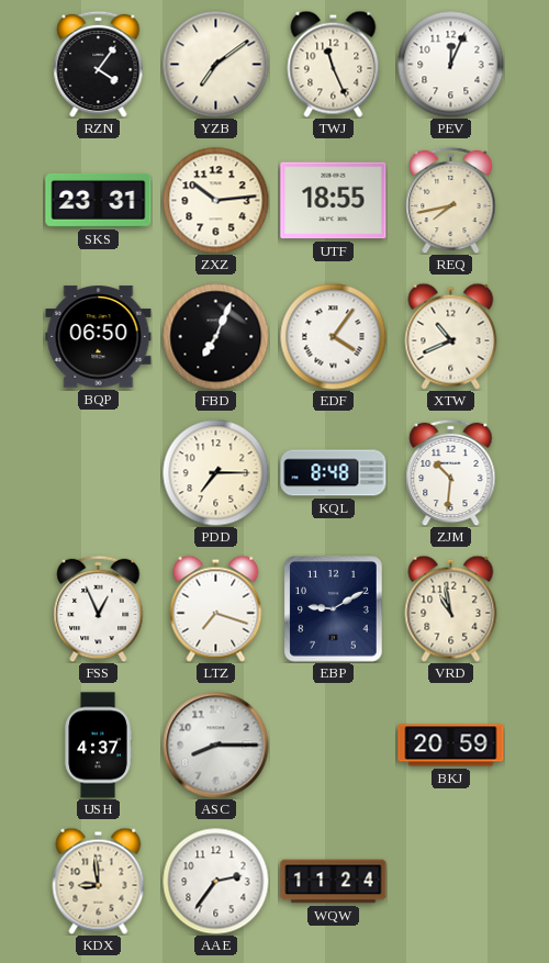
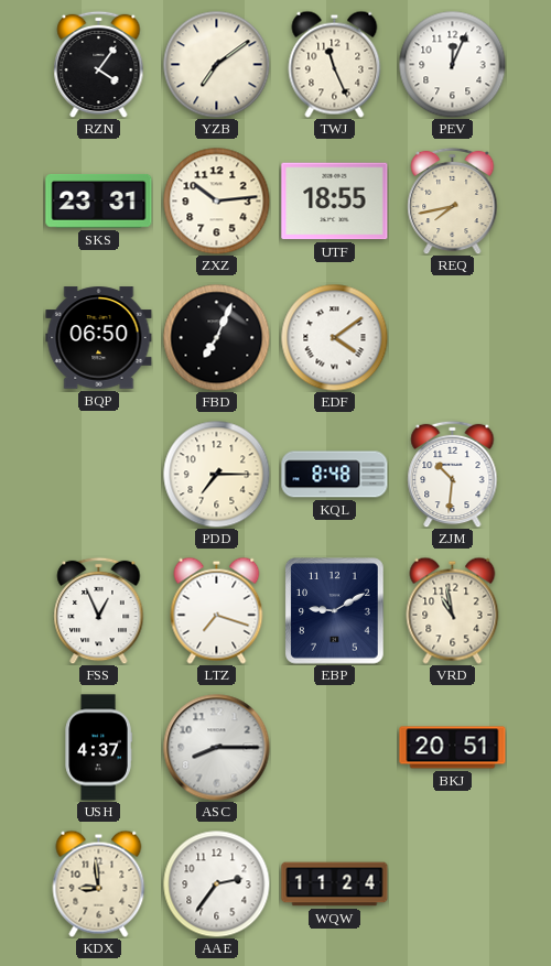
EDF: 4:06 -> 4:09
XTW: 10:41 -> none
BKJ: 20:59 -> 20:51
